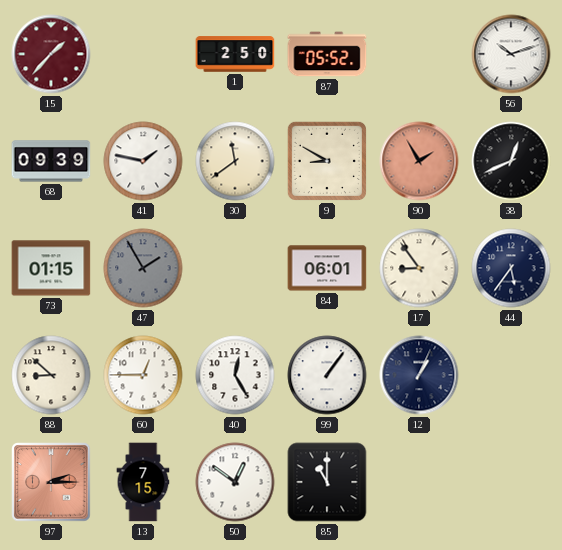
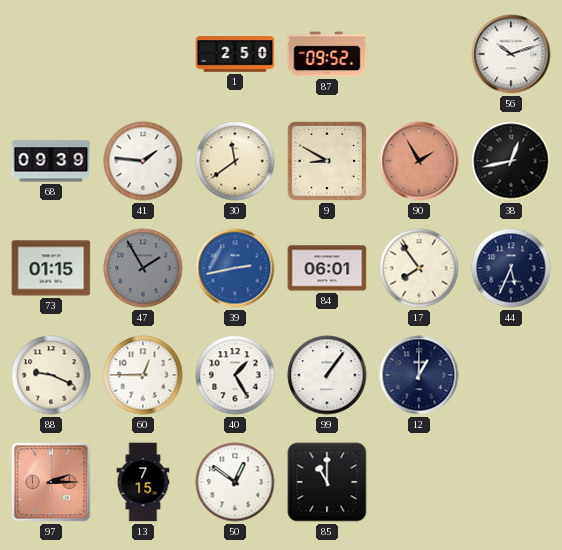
15: 1:37 -> none
87: 05:52 -> 09:52
41: 1:47 -> 1:46
38: 12:41 -> 12:43
39: none -> 2:43
17: 8:54 -> 7:54
44: 5:36 -> 5:34
88: 8:52 -> 9:19
40: 12:25 -> 1:25
12: 1:04 -> 1:00
